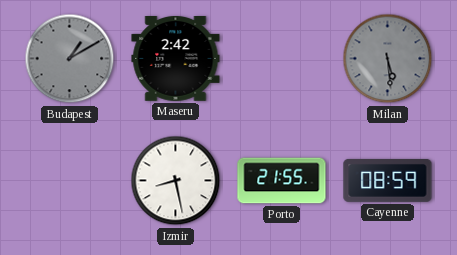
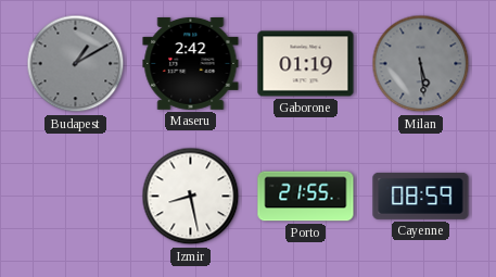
Gaborone: none -> 01:19
